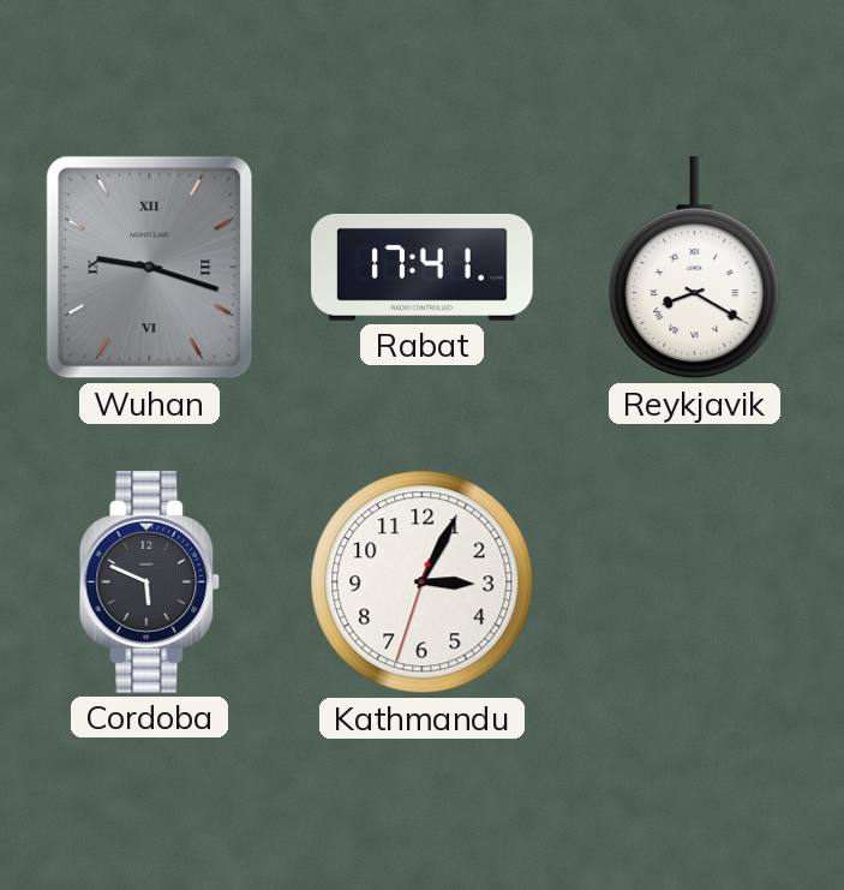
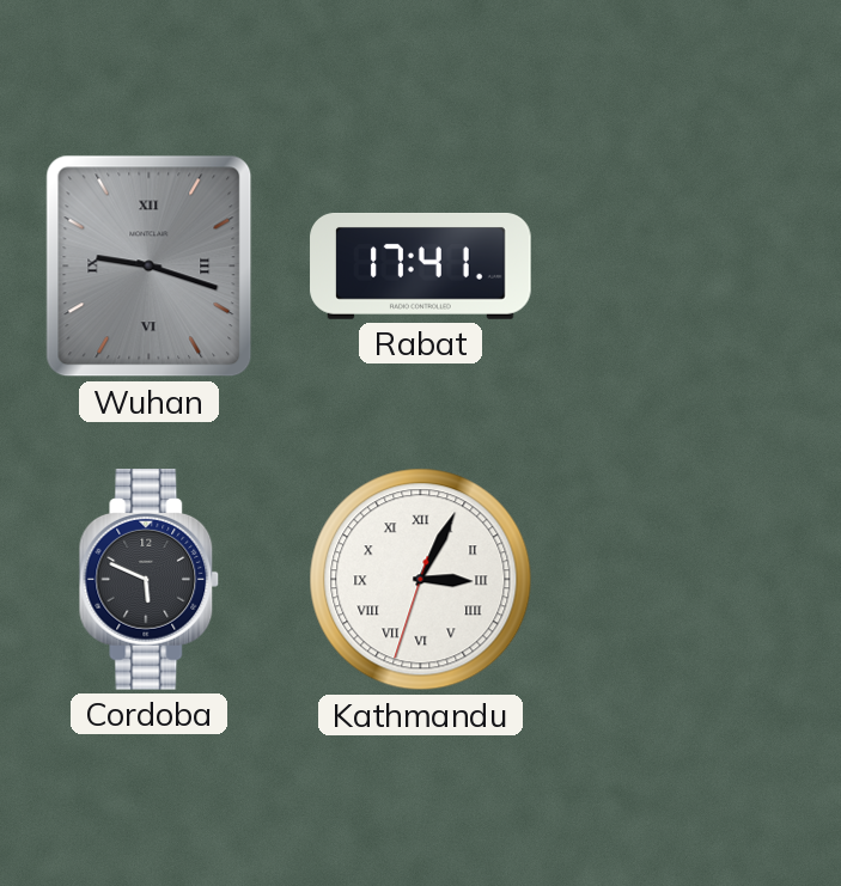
Reykjavik: 8:20 -> none
Kathmandu numerals: Arabic -> Roman
